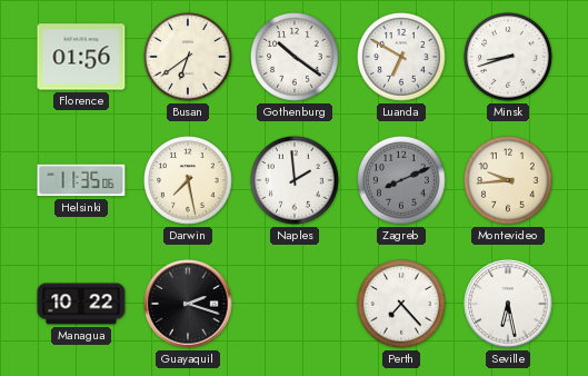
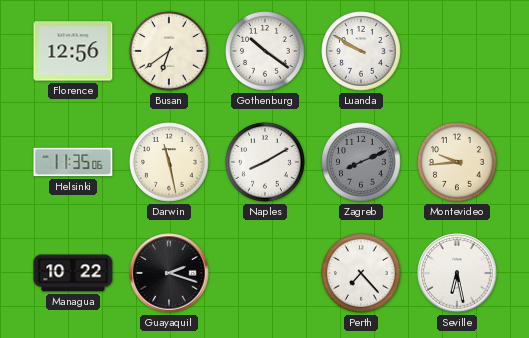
Florence: 01:56 -> 12:56
Luanda: 6:50 -> 9:50
Minsk: 8:42 -> none
Darwin: 7:28 -> 11:28
Naples: 1:59 -> 8:10
